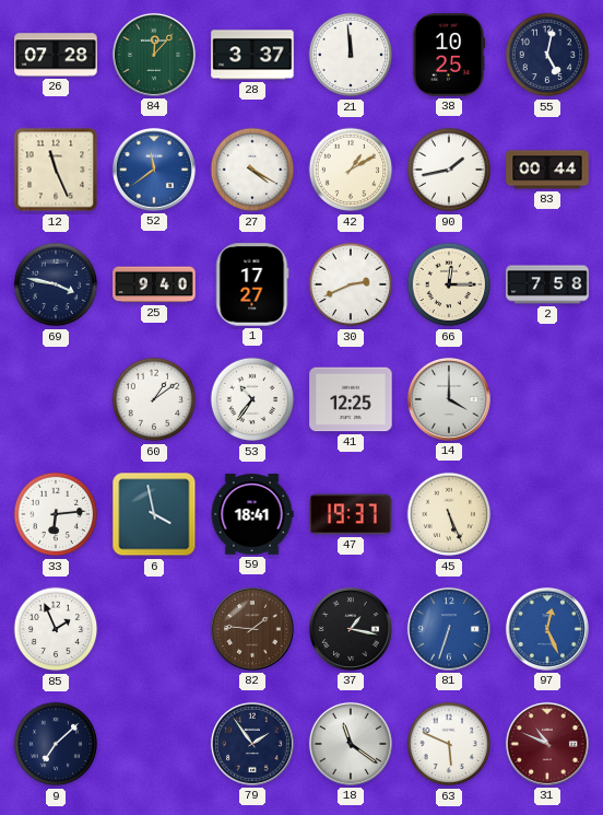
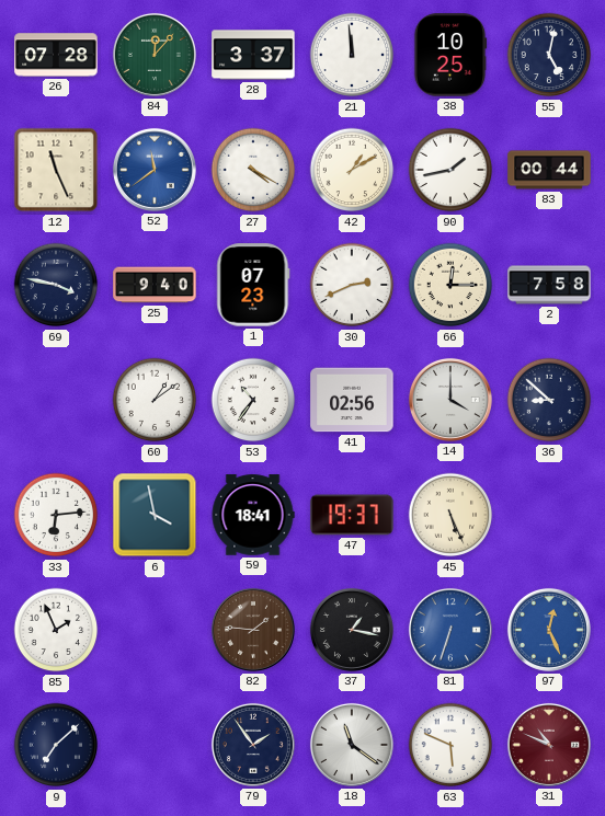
1: 17:27 -> 07:23
41: 12:25 -> 02:56
36: none -> 8:52
